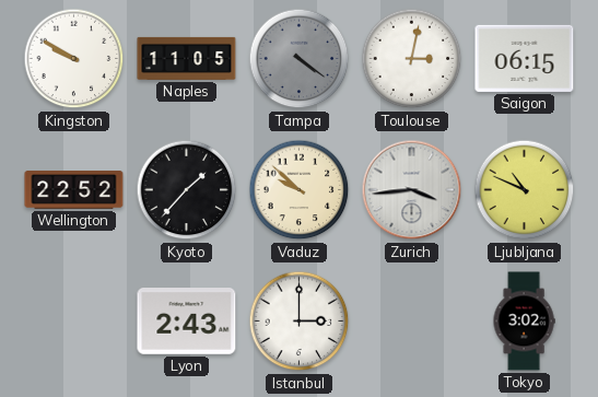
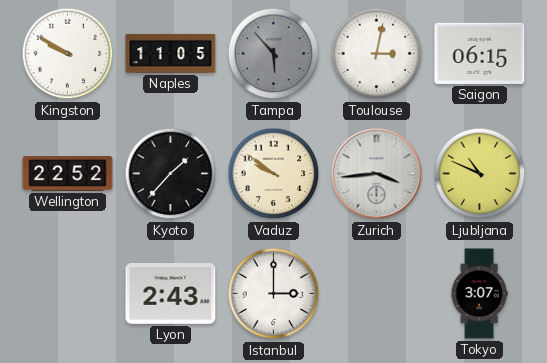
Tampa: 4:21 -> 5:53
Vaduz: 9:52 -> 9:51
Tokyo: 3:02 -> 3:07
